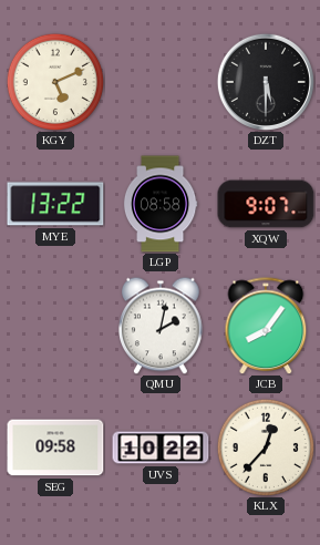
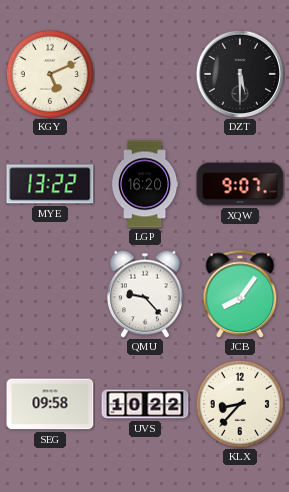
LGP: 08:58 -> 16:20
QMU: 2:02 -> 9:23
KLX: 12:37 -> 8:37
